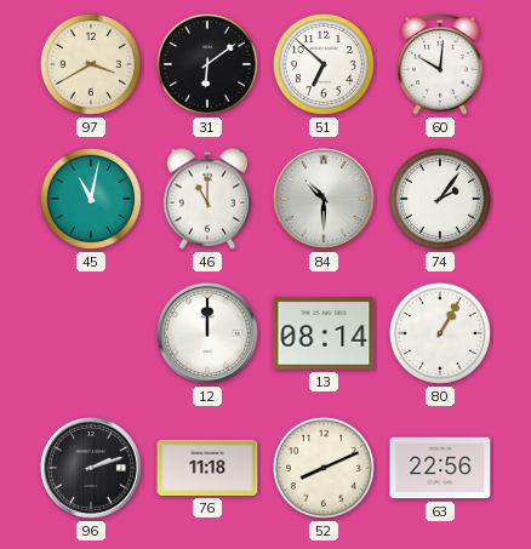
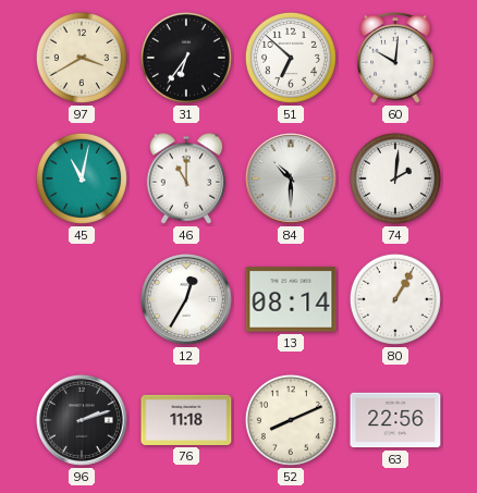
31: 6:09 -> 6:36
74: 2:06 -> 2:01
12: 12:00 -> 12:35
